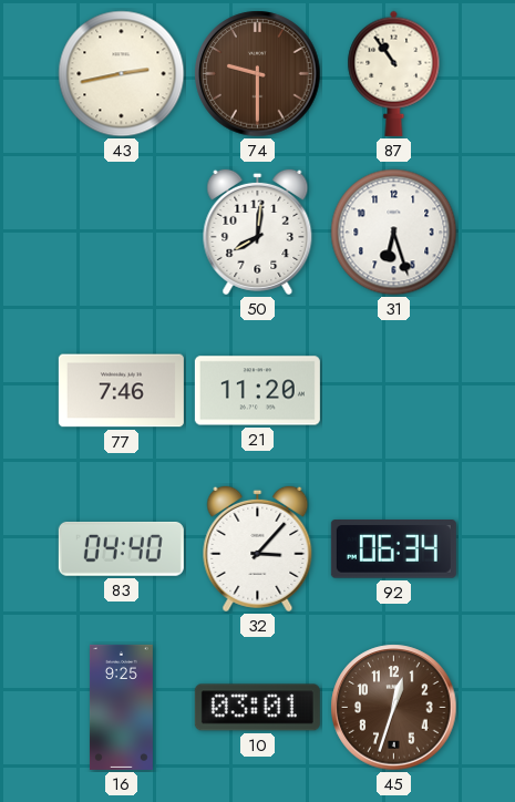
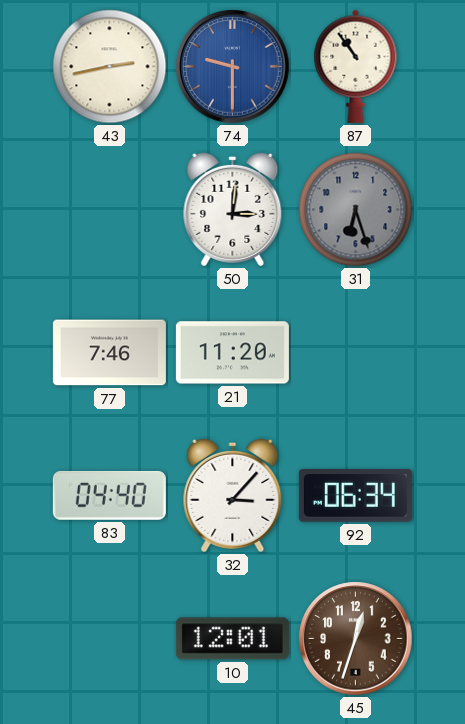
74 dial: brown -> blue
50: 8:01 -> 3:01
31 dial: white -> grey
16: 9:25 -> none
10: 03:01 -> 12:01
